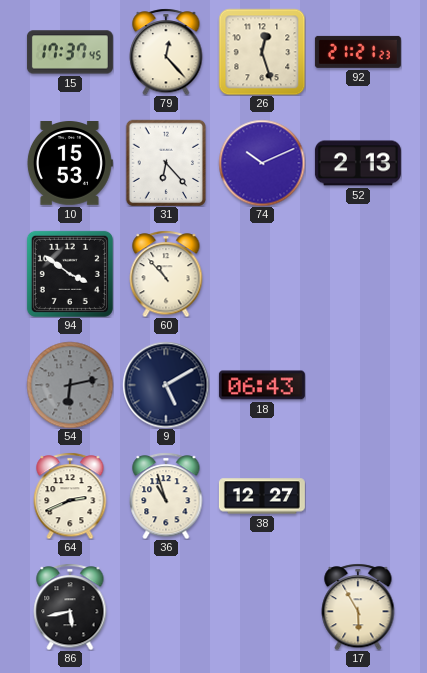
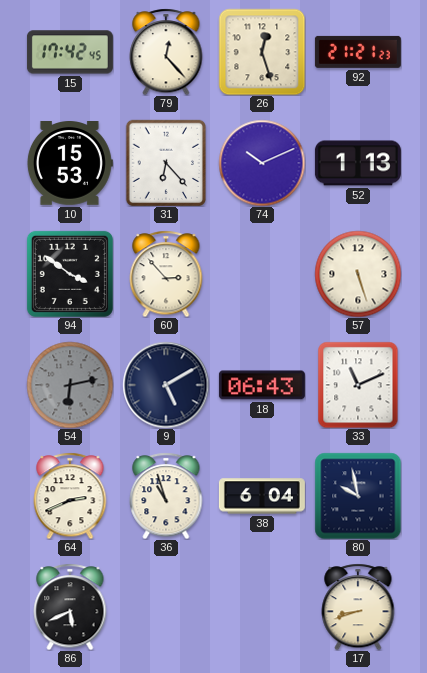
15: 17:37 -> 17:42
52: 2:13 -> 1:13
60: 10:53 -> 2:53
57: none -> 5:27
33: none -> 11:11
38: 12:27 -> 6:04
80: none -> 9:58
86: 5:43 -> 5:41
17: 5:55 -> 8:42
